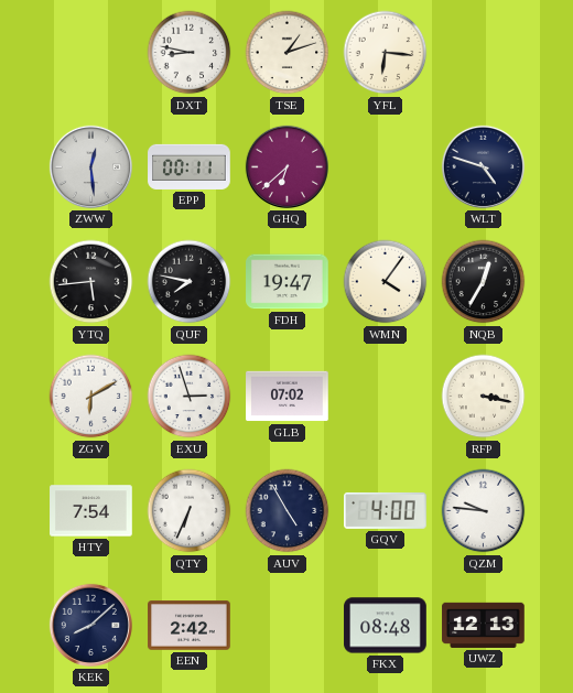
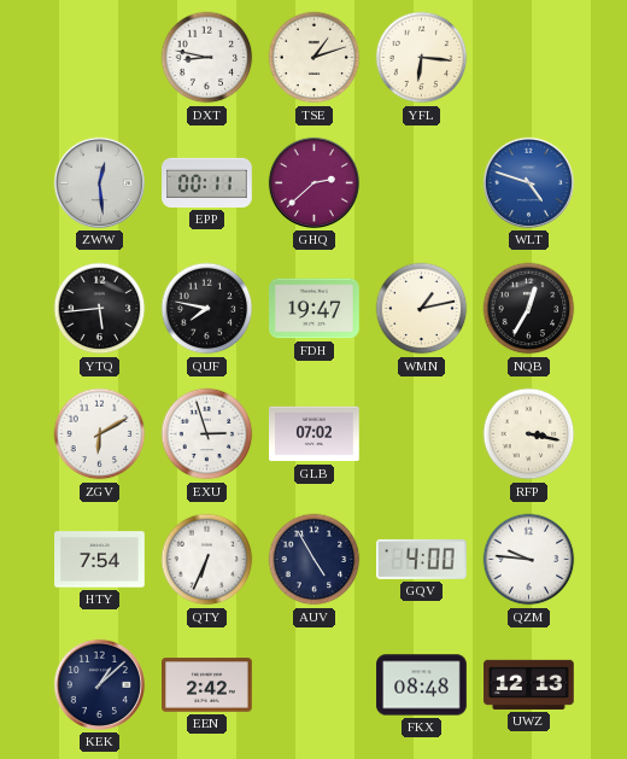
GHQ: 6:38 -> 2:38
WLT dial: navy -> blue
WMN: 4:06 -> 1:13
KEK: 8:08 -> 1:08
